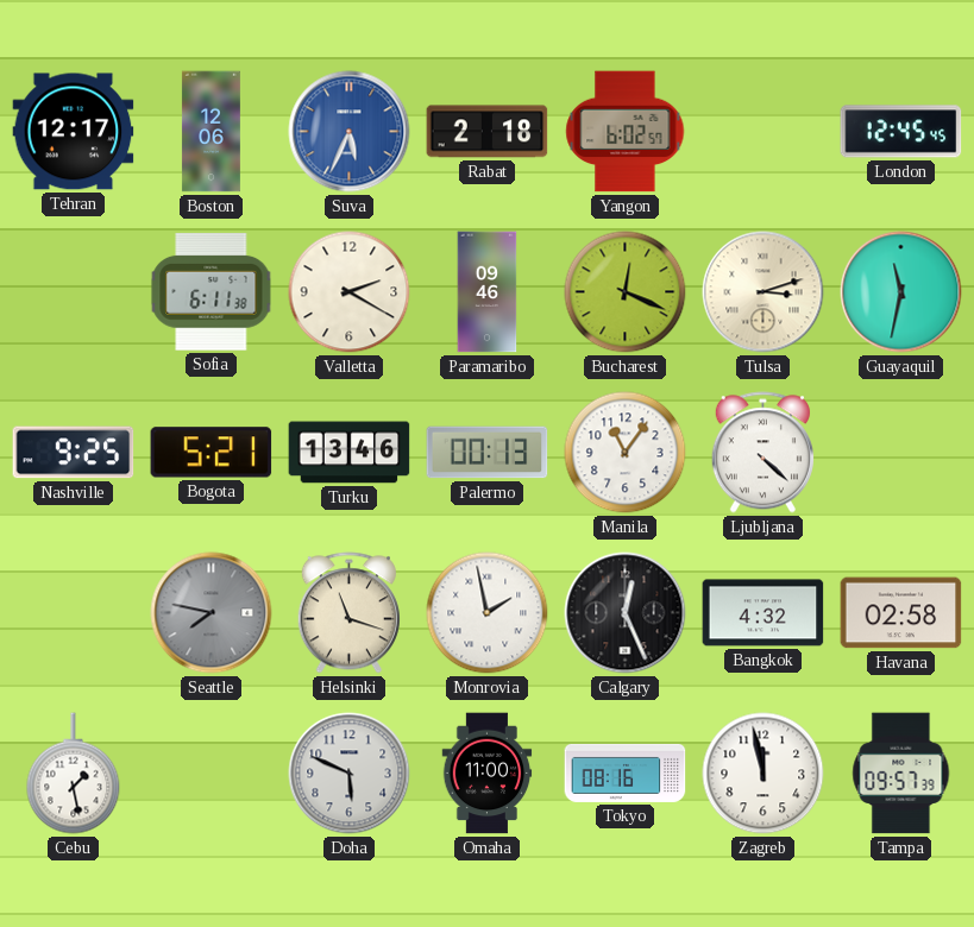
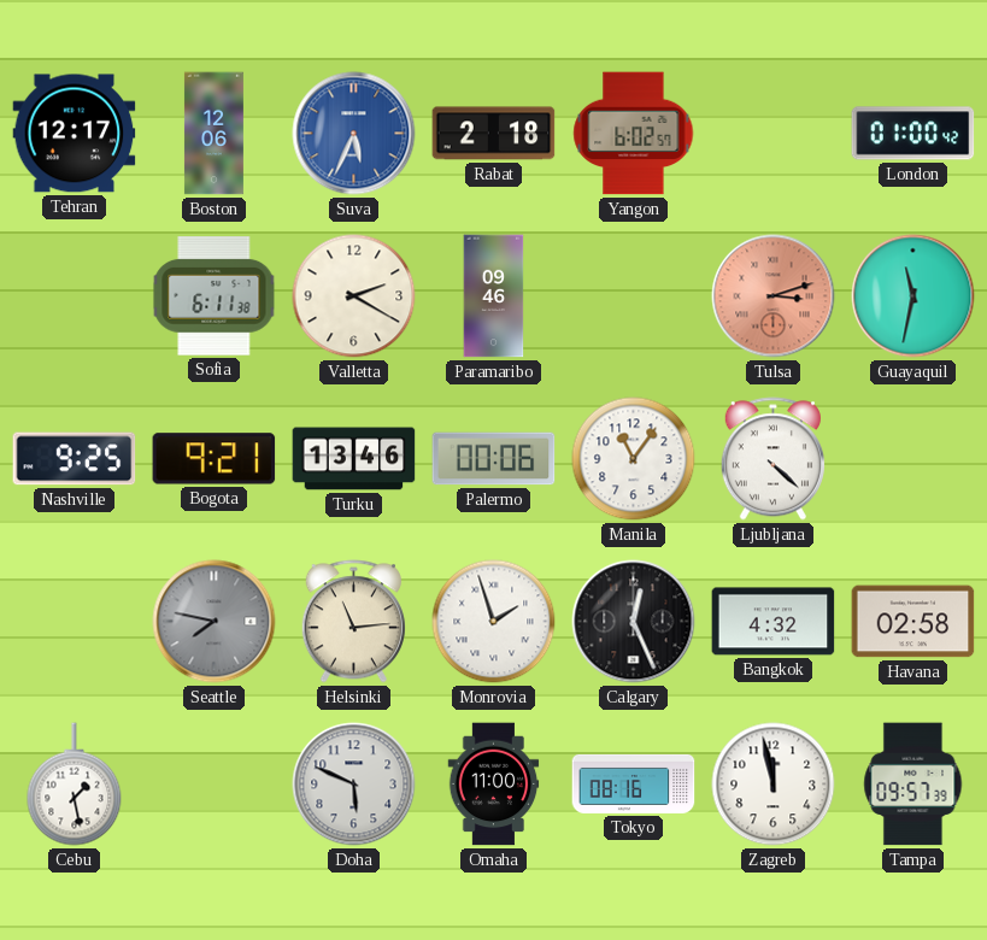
London: 12:45 -> 01:00
Bucharest: 12:19 -> none
Tulsa dial: cream -> salmon
Bogota: 5:21 -> 9:21
Palermo: 00:13 -> 00:06
Helsinki: 11:18 -> 11:14
Monrovia: 1:58 -> 1:57
